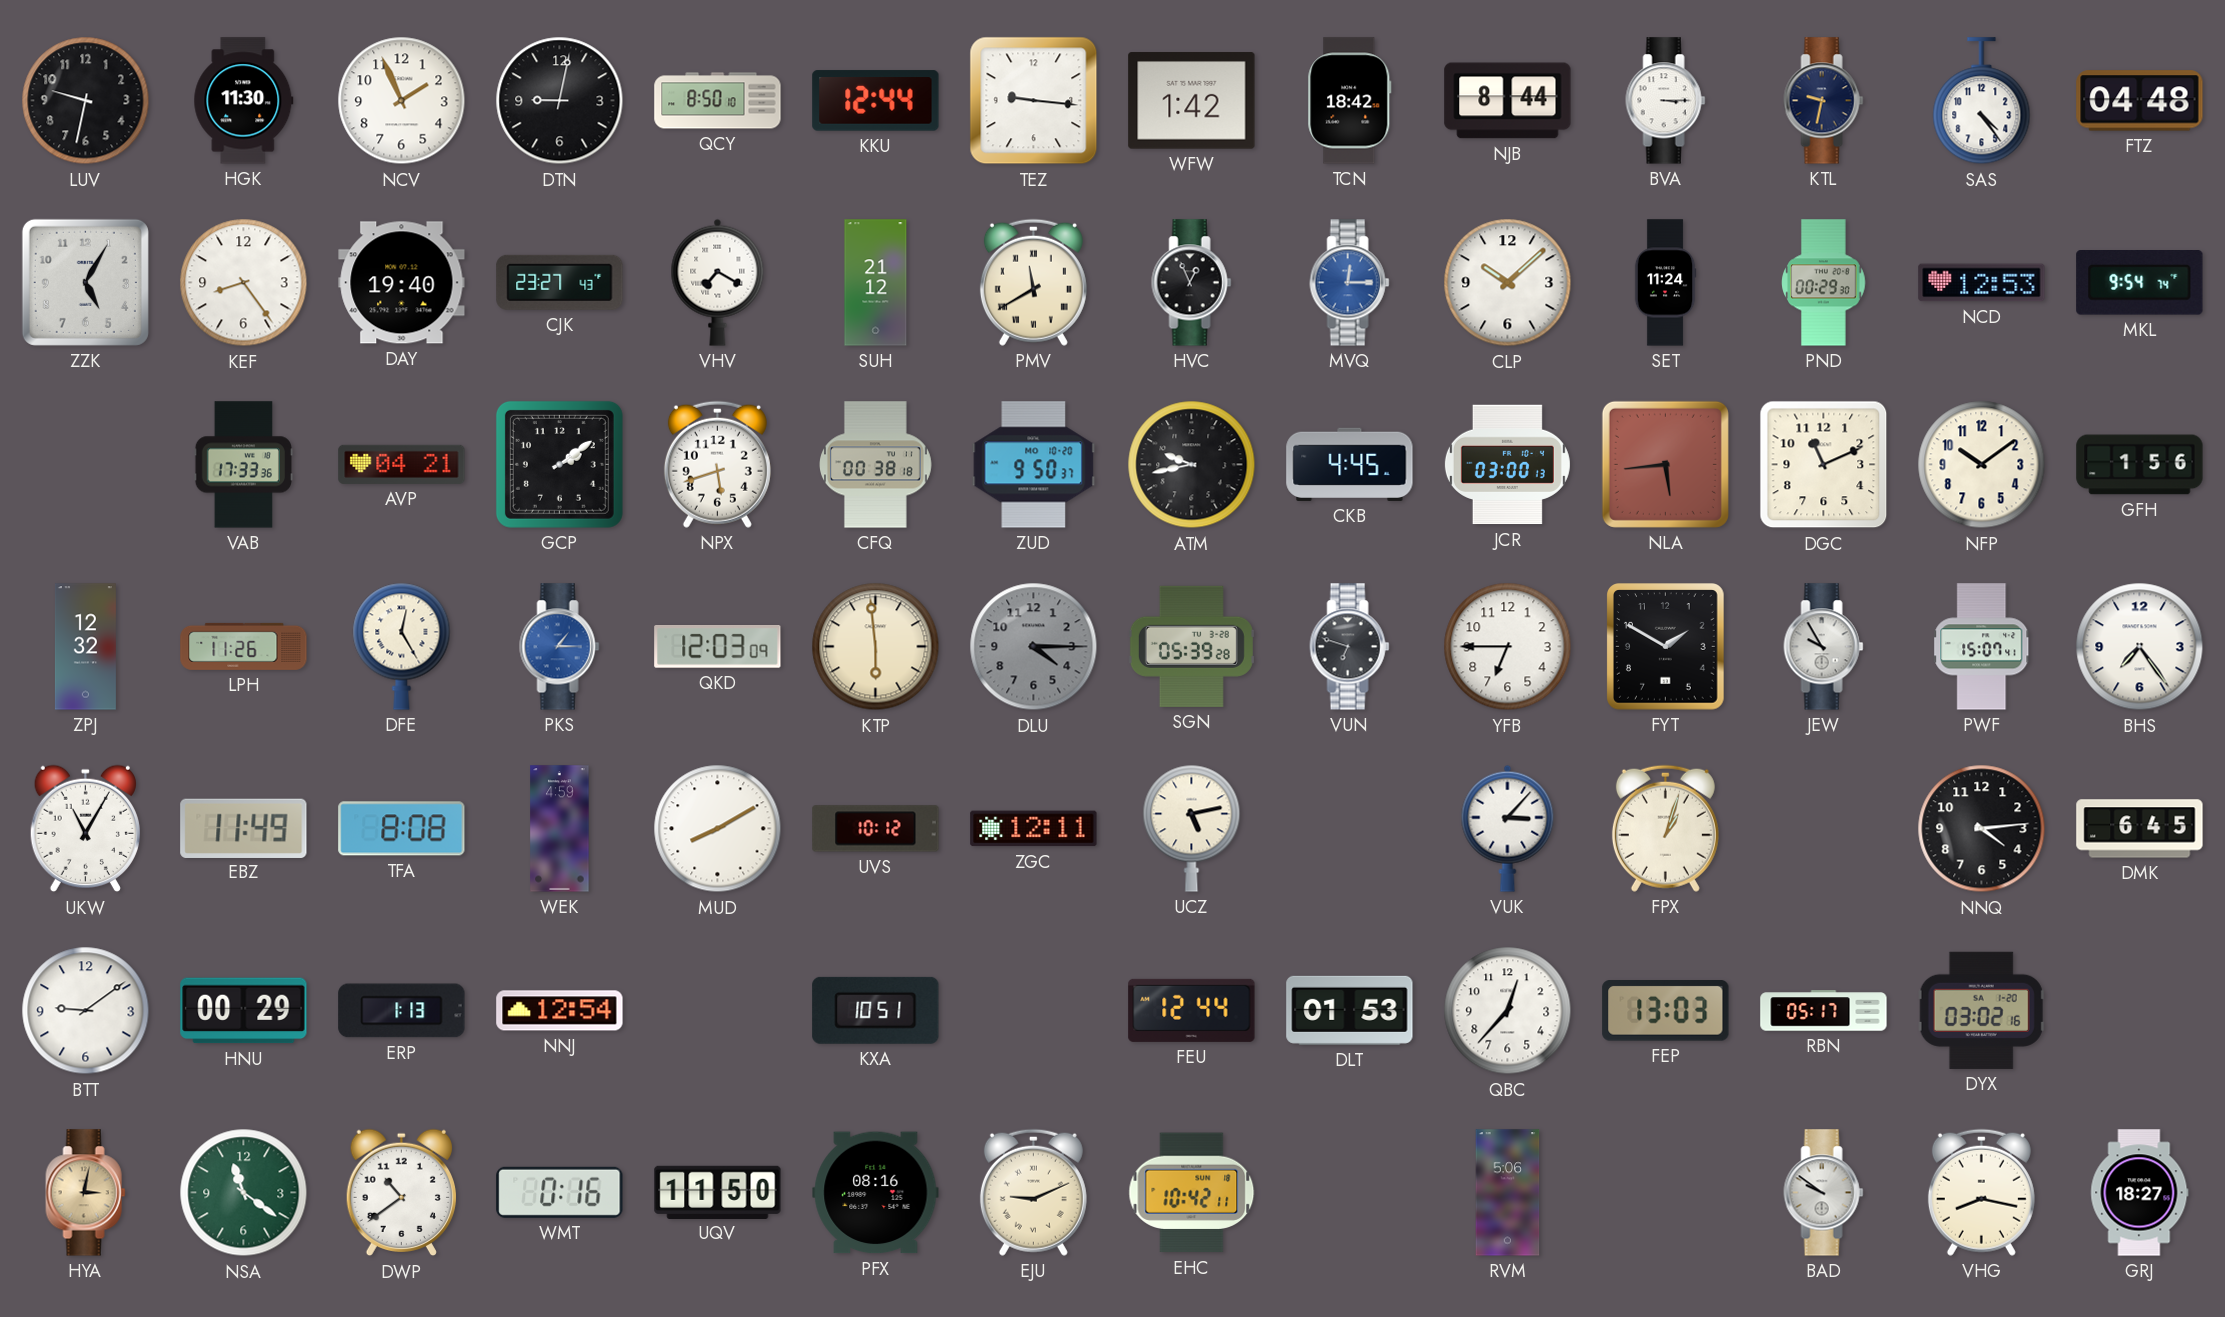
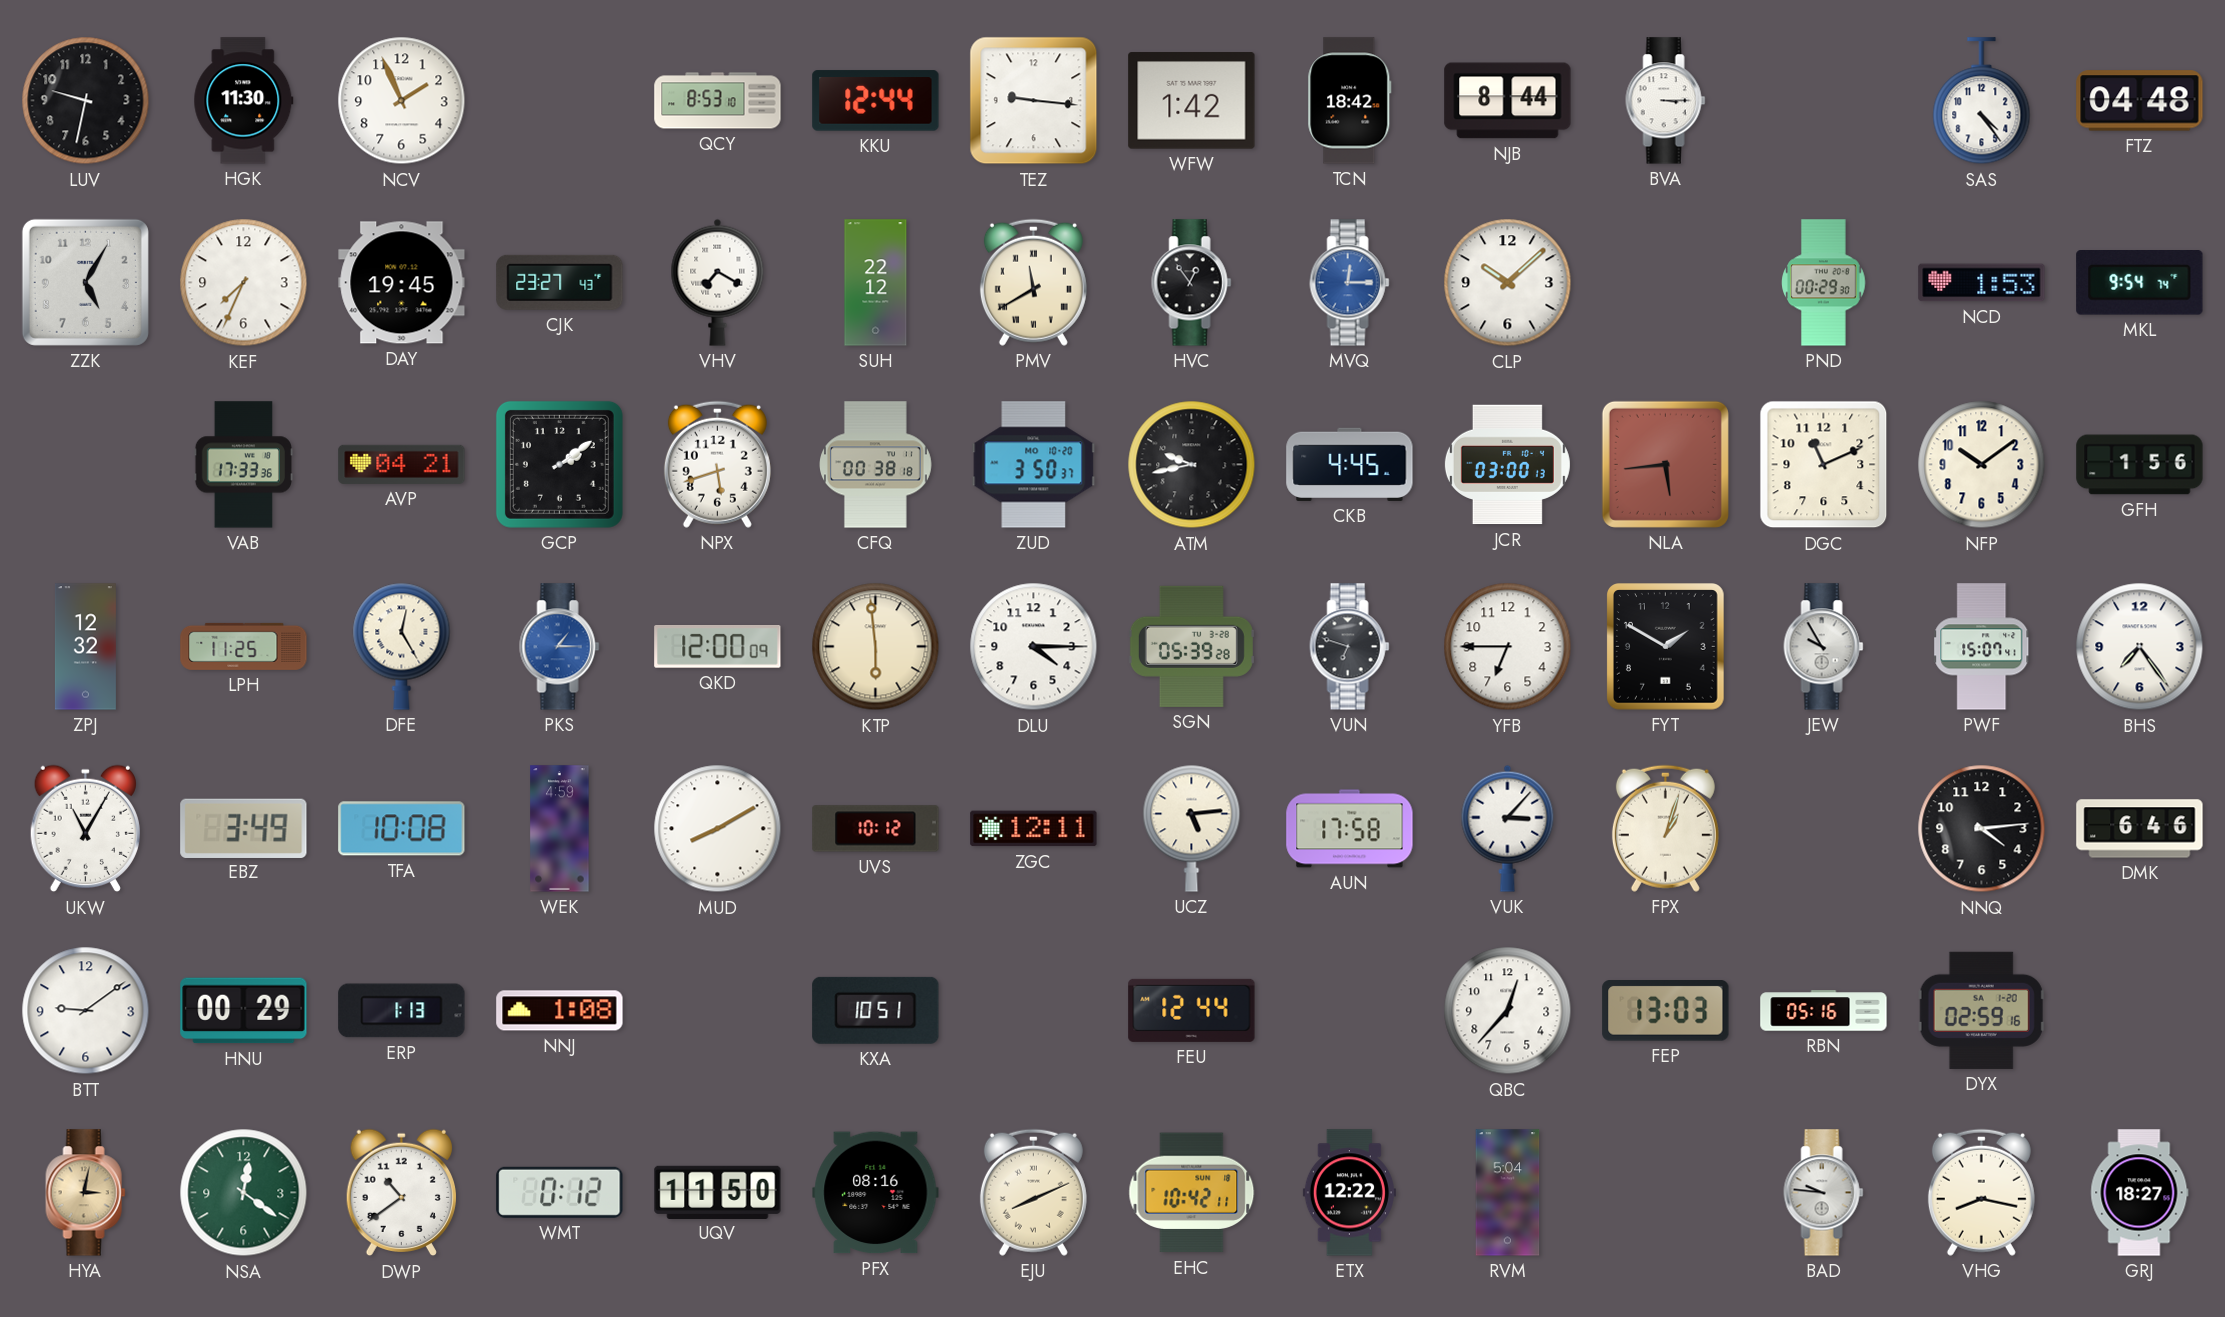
DTN: 9:02 -> none
QCY: 8:50 -> 8:53
KTL: 9:32 -> none
KEF: 8:24 -> 7:34
DAY: 19:40 -> 19:45
SUH: 21:12 -> 22:12
HVC: 12:56 -> 12:54
SET: 11:24 -> none
NCD: 12:53 -> 1:53
ZUD: 9:50 -> 3:50
LPH: 11:26 -> 11:25
QKD: 12:03 -> 12:00
DLU dial: grey -> white
EBZ: 11:49 -> 3:49
TFA: 8:08 -> 10:08
UCZ: 5:13 -> 5:14
AUN: none -> 17:58
DMK: 6:45 -> 6:46
NNJ: 12:54 -> 1:08
DLT: 01:53 -> none
RBN: 05:17 -> 05:16
DYX: 03:02 -> 02:59
NSA: 11:21 -> 12:21
WMT: 0:16 -> 0:12
EJU: 9:11 -> 8:11
ETX: none -> 12:22
RVM: 5:06 -> 5:04
BAD: 9:51 -> 9:46
